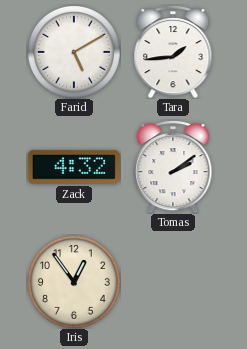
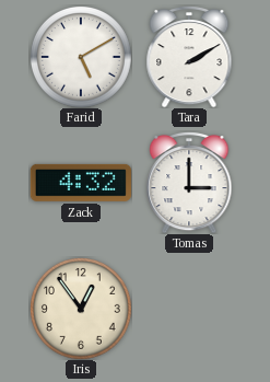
Tara: 1:44 -> 2:10
Tomas: 2:09 -> 3:00
